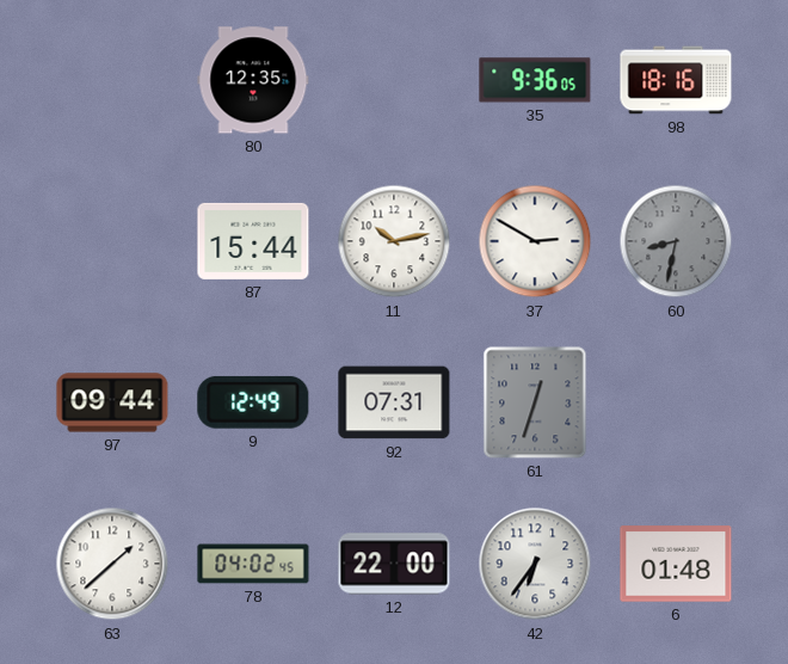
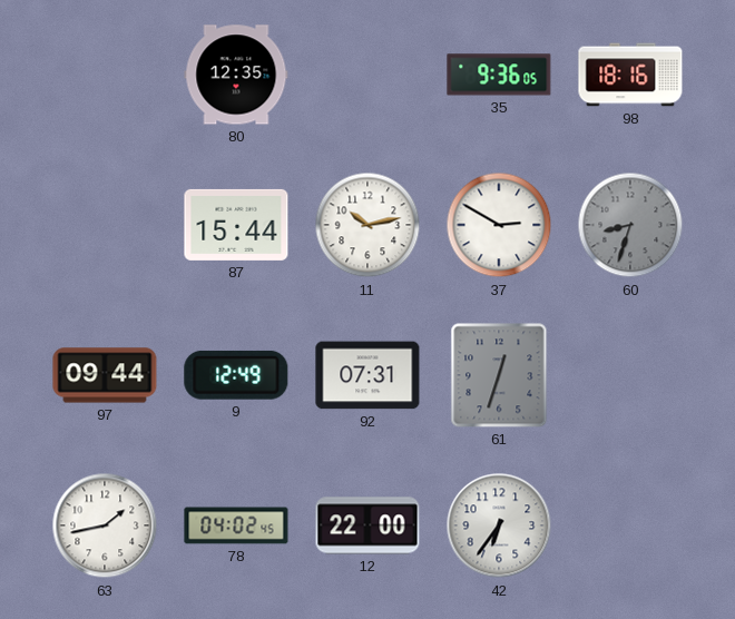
60: 8:32 -> 8:33
63: 1:38 -> 1:43
6: 01:48 -> none
